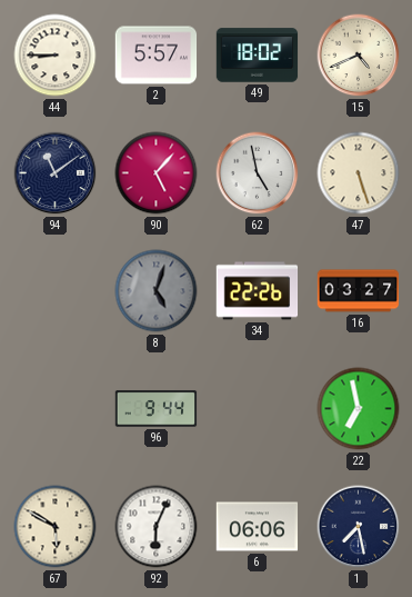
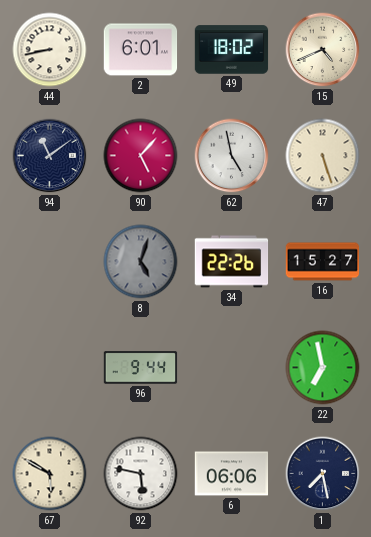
44: 8:45 -> 8:43
2: 5:57 -> 6:01
16: 03:27 -> 15:27
92: 6:04 -> 5:47
